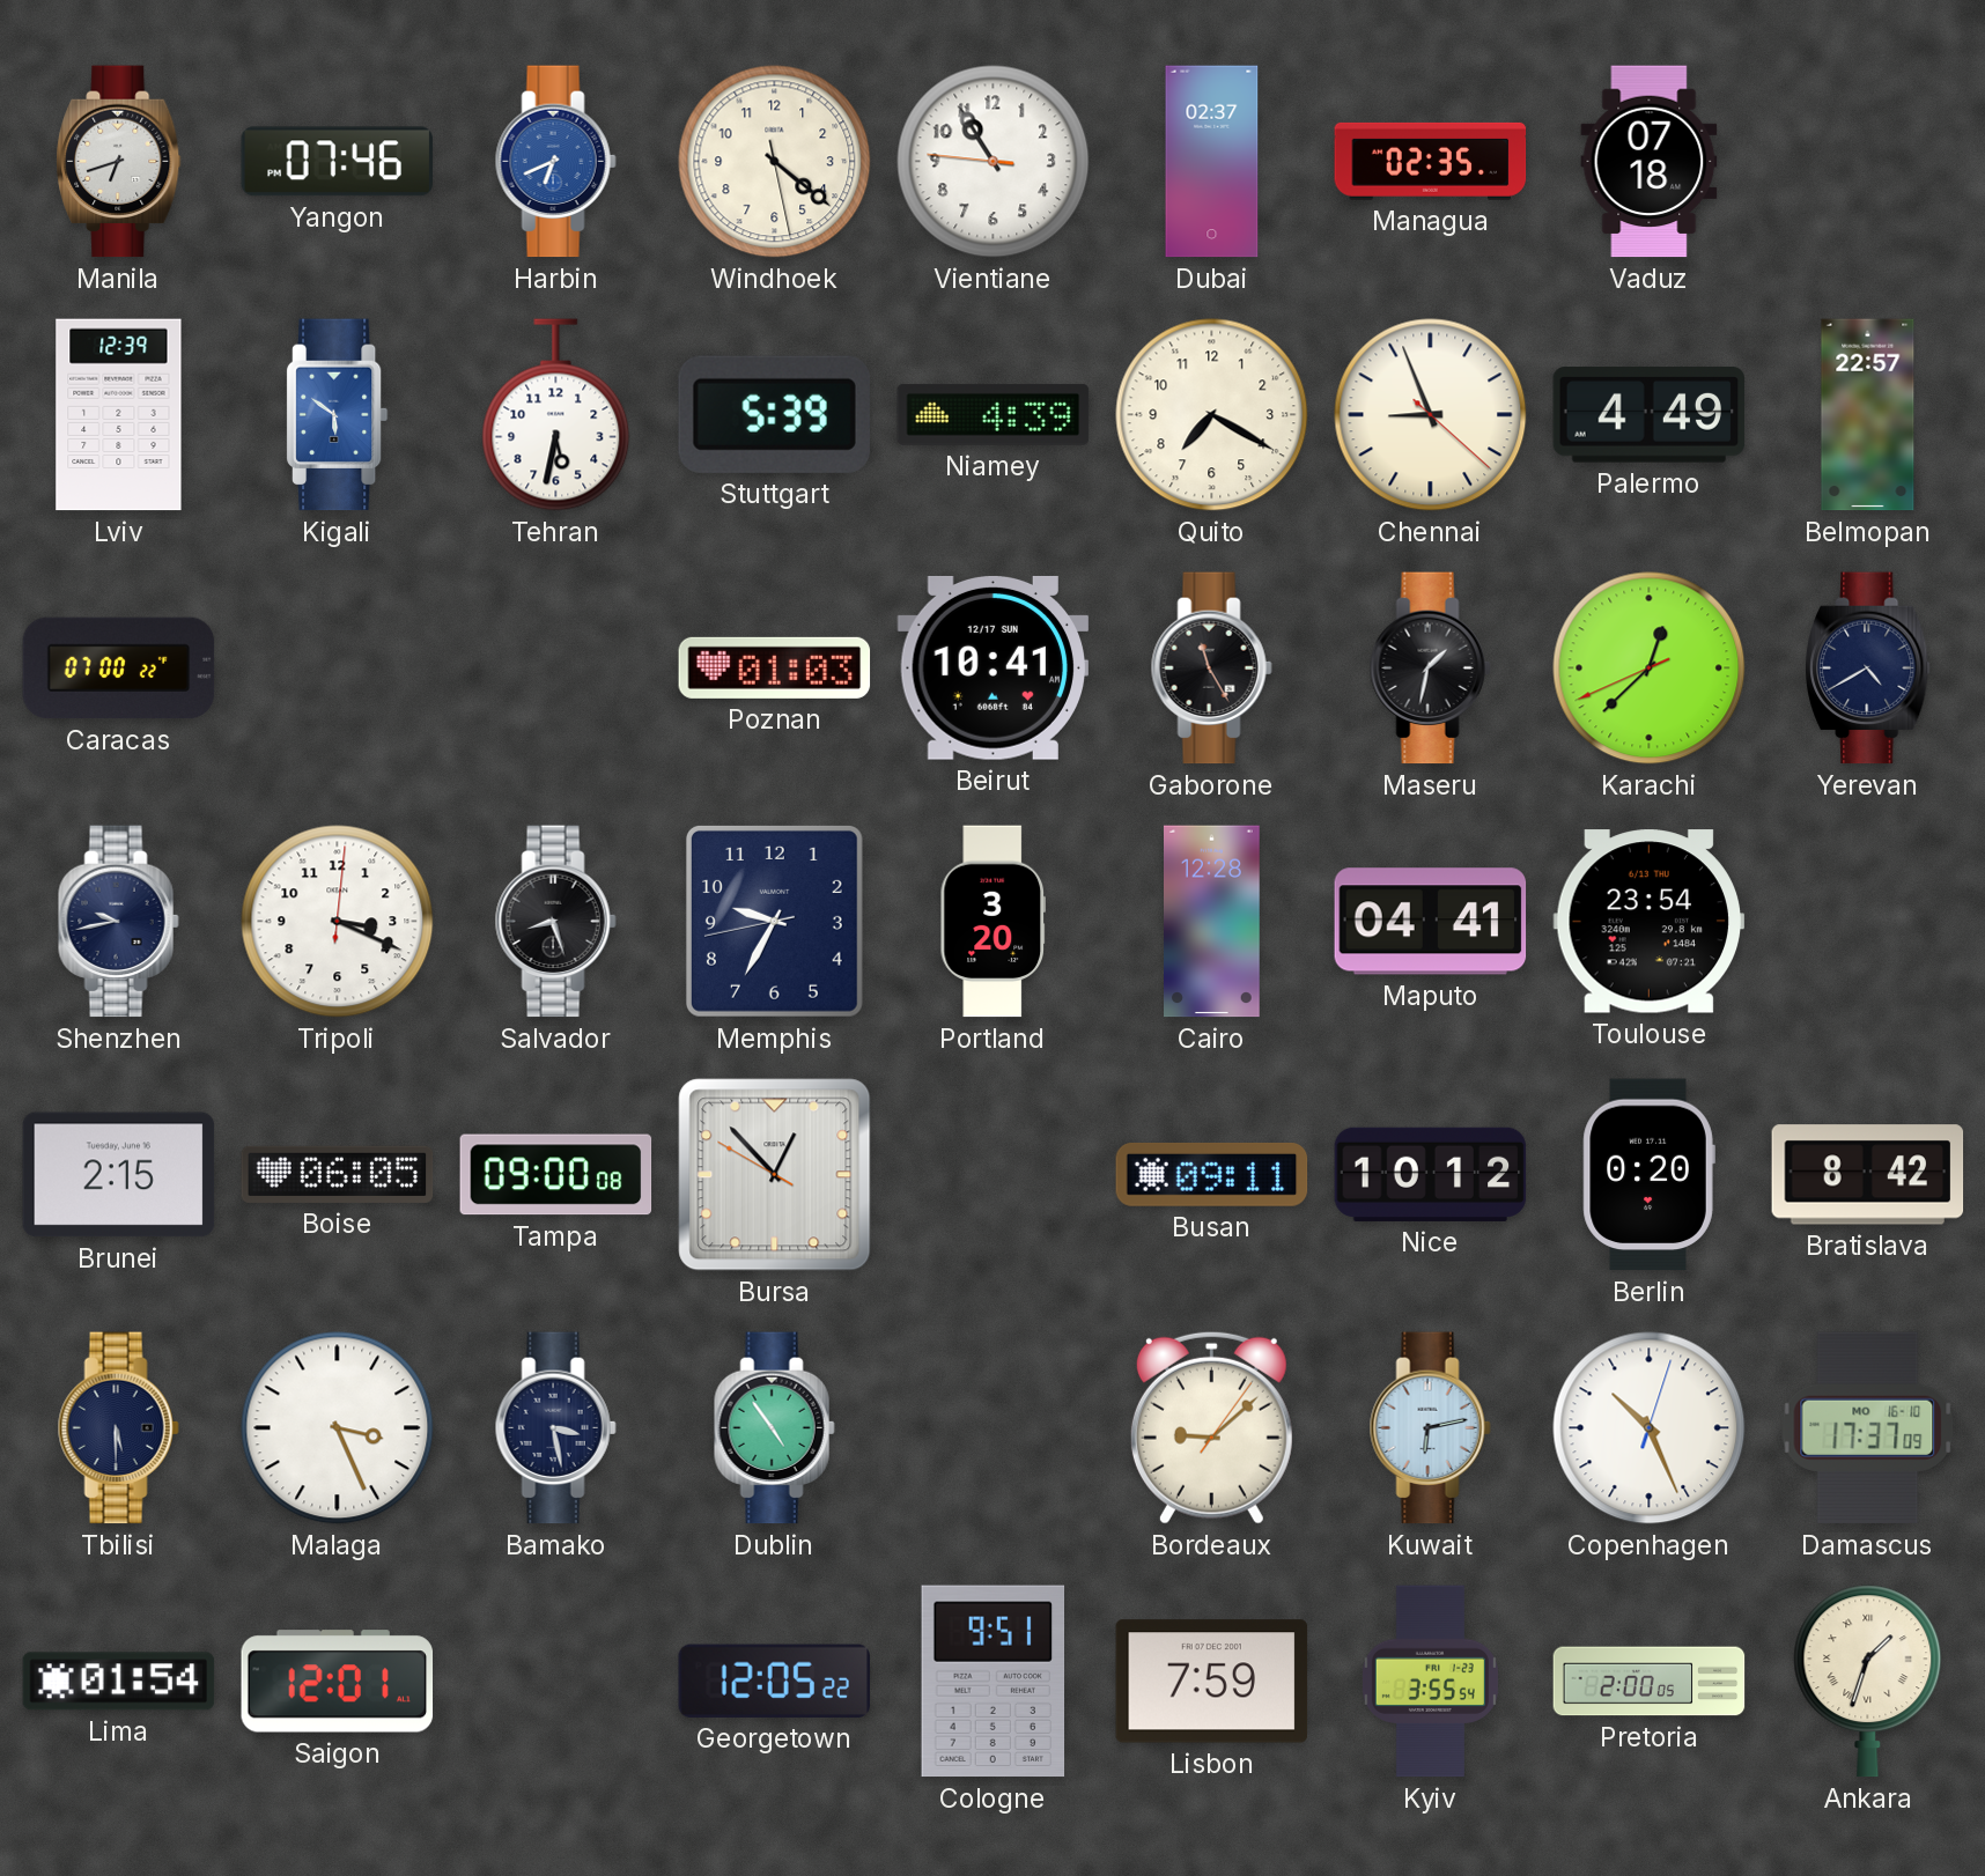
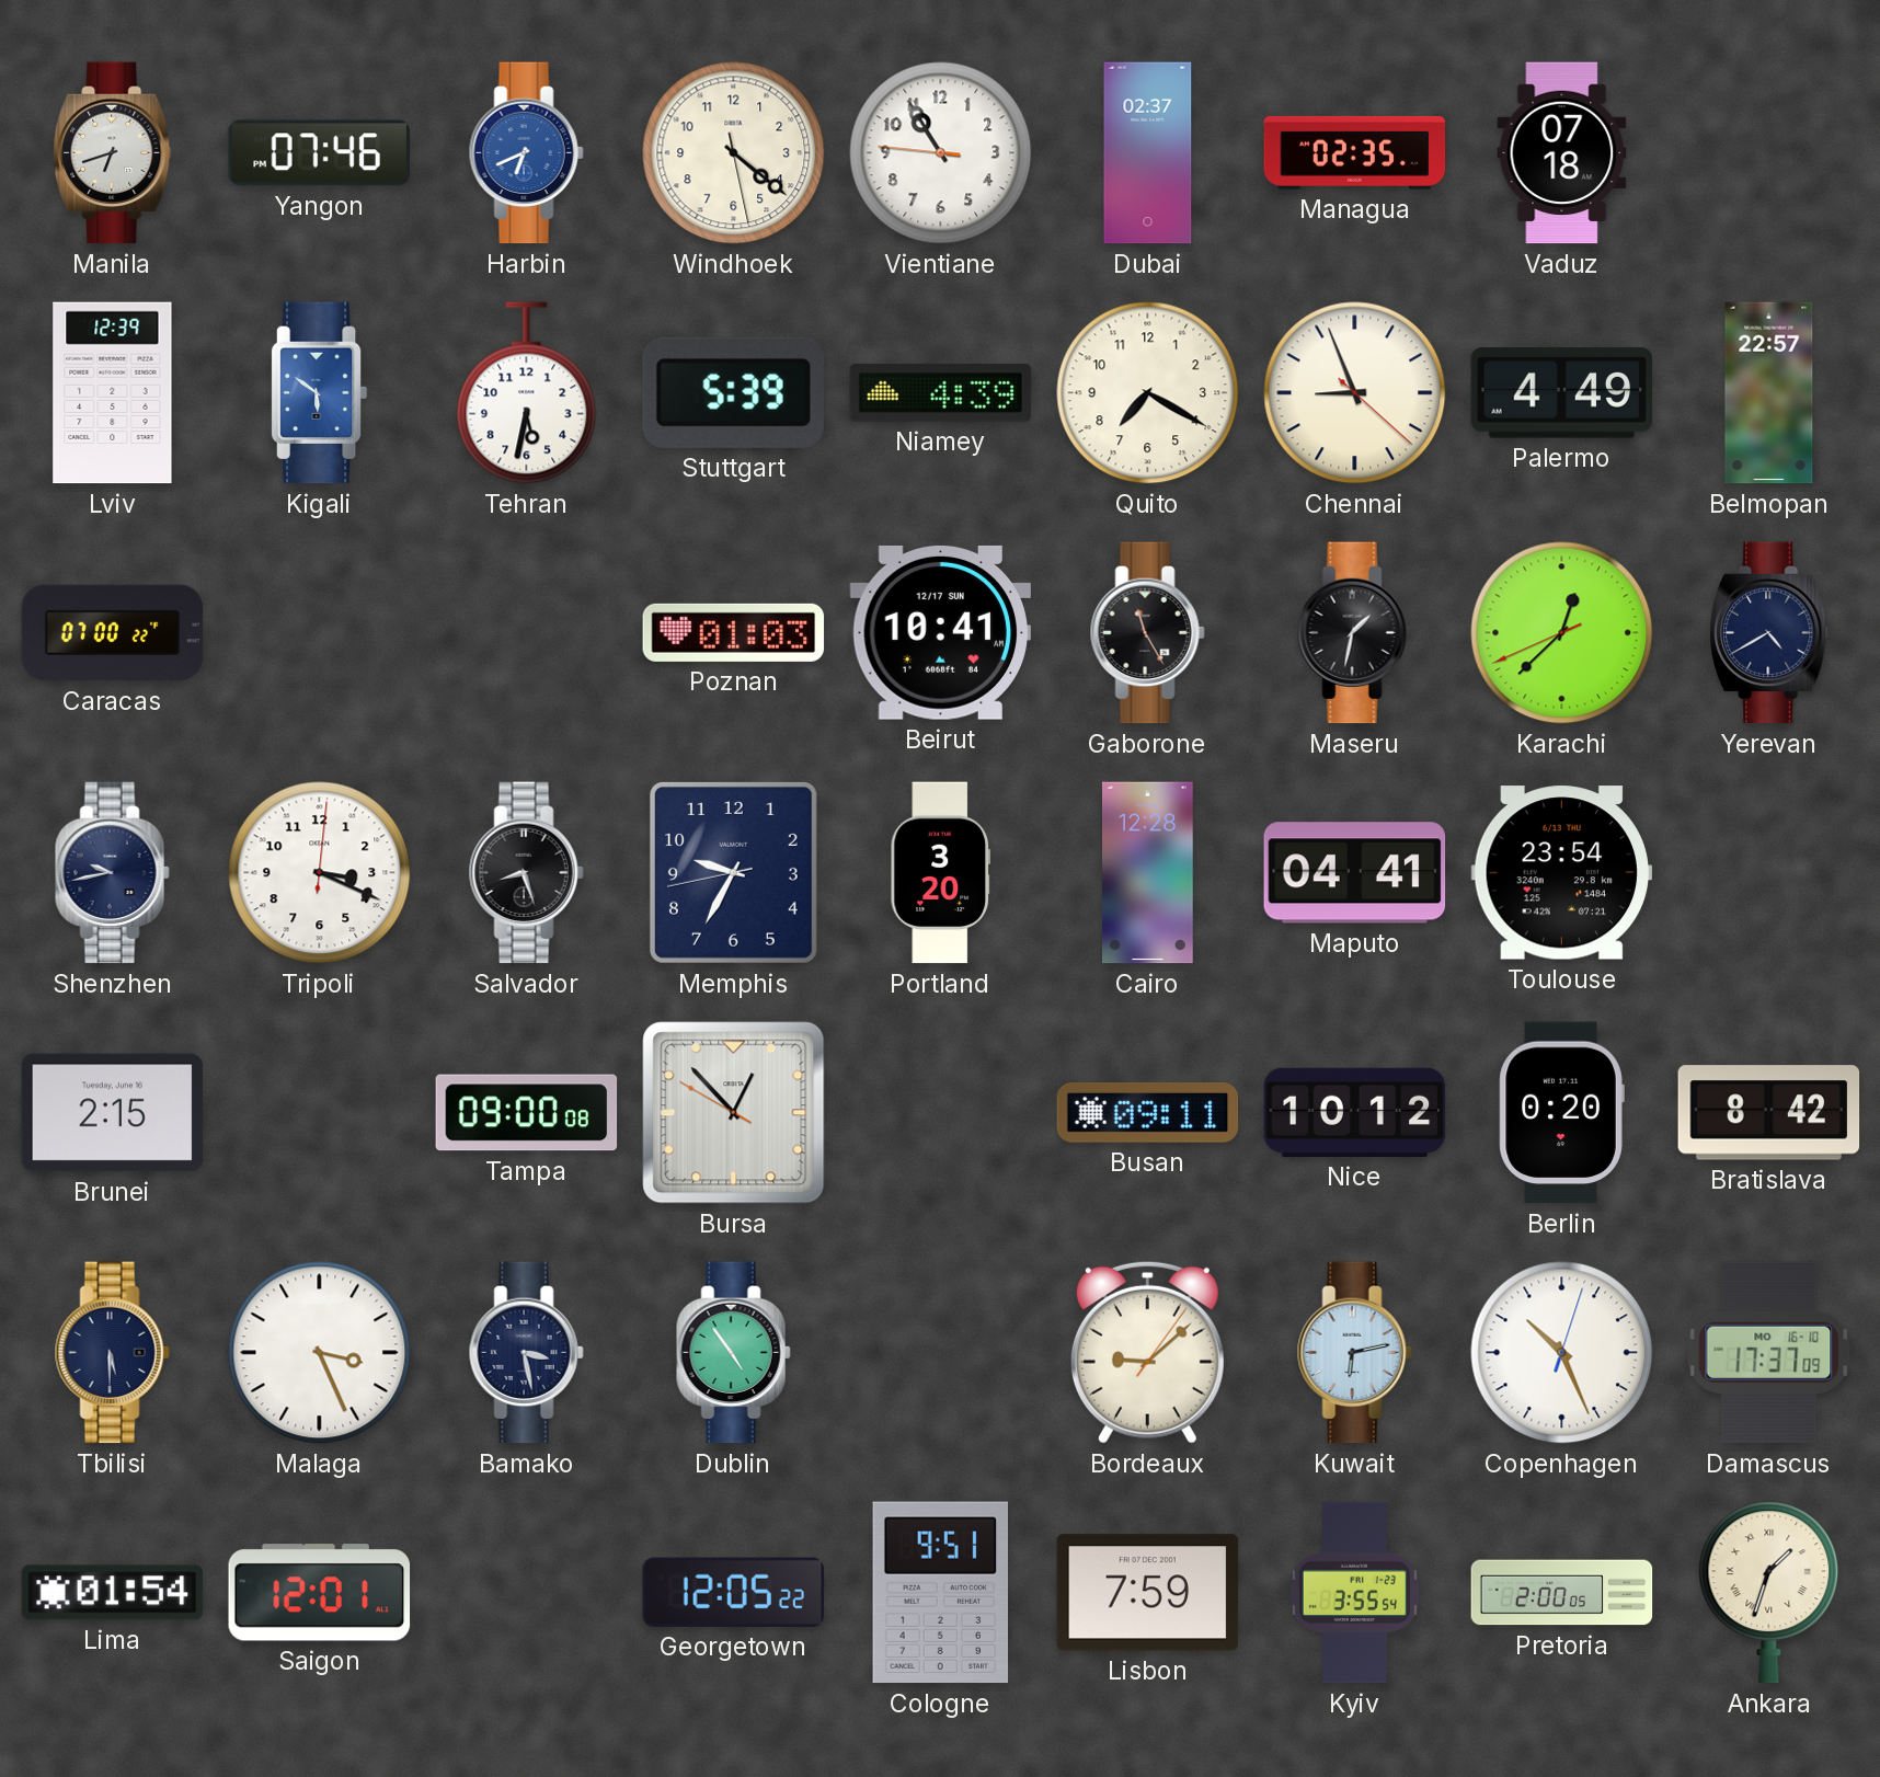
Boise: 06:05 -> none
